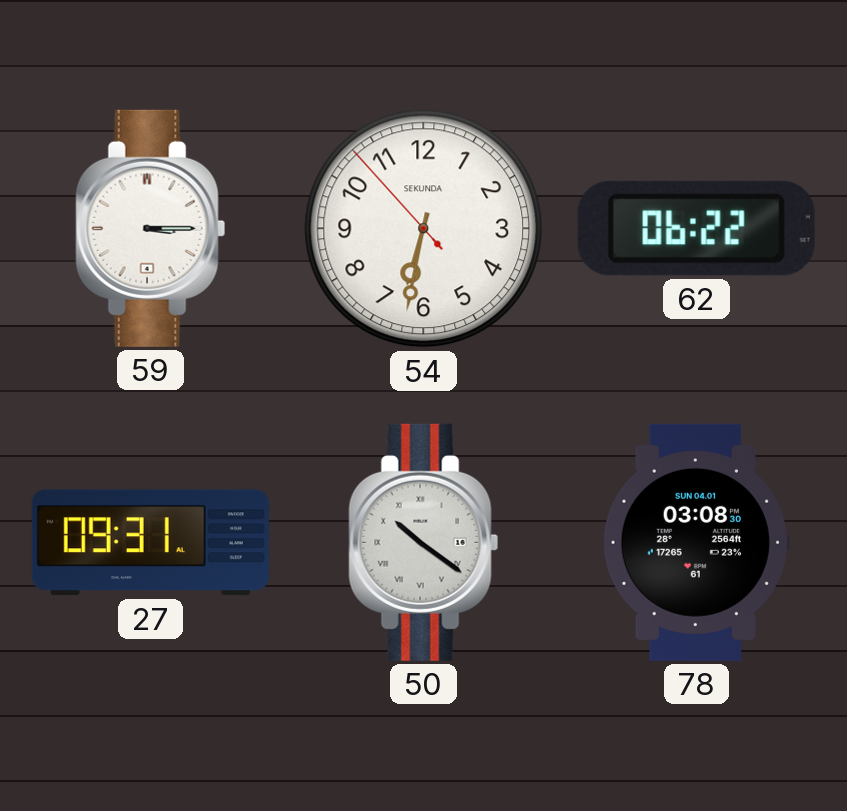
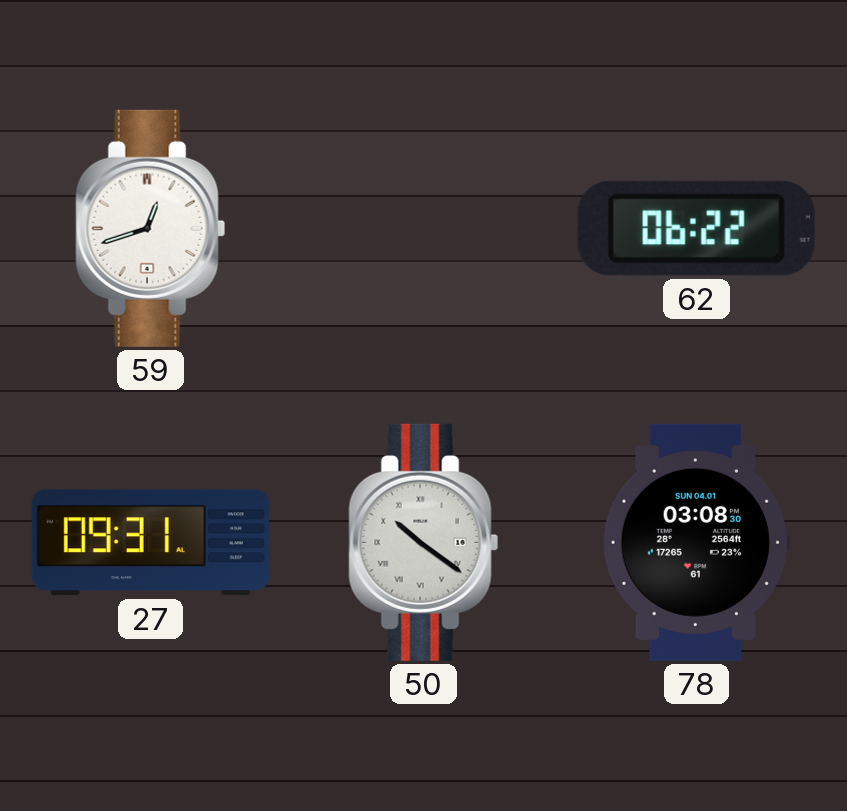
59: 3:15 -> 12:42
54: 6:31 -> none
